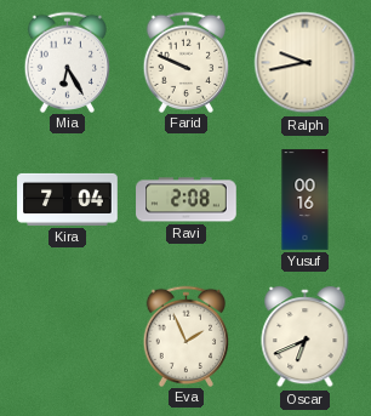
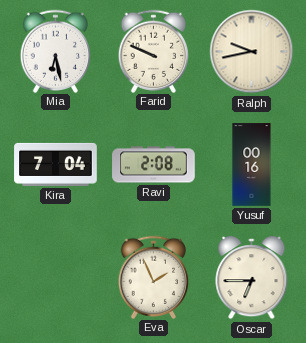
Mia: 6:25 -> 6:28
Oscar: 6:41 -> 6:45
